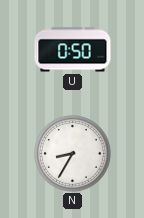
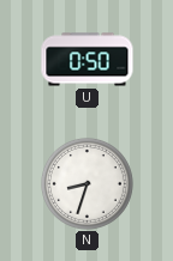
N: 8:35 -> 8:33
